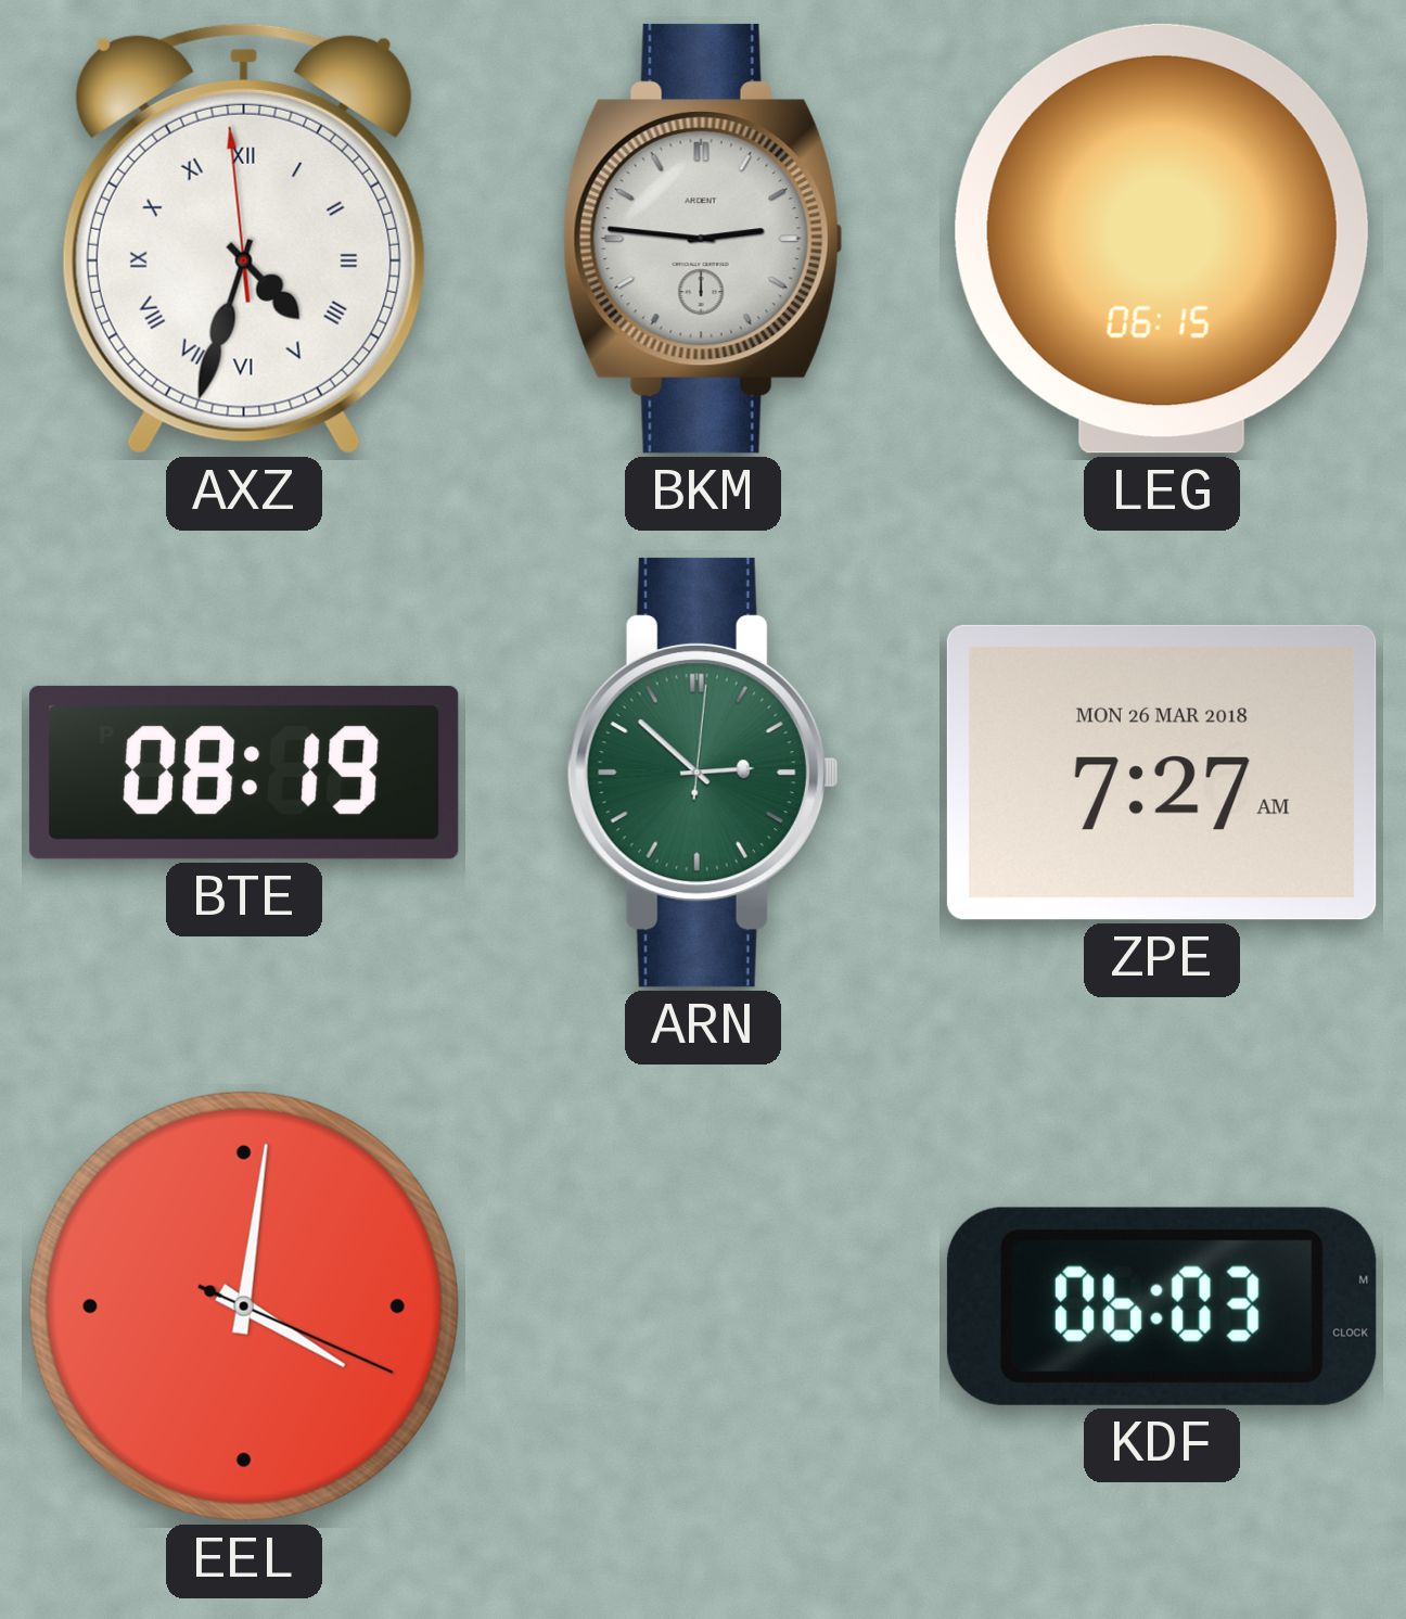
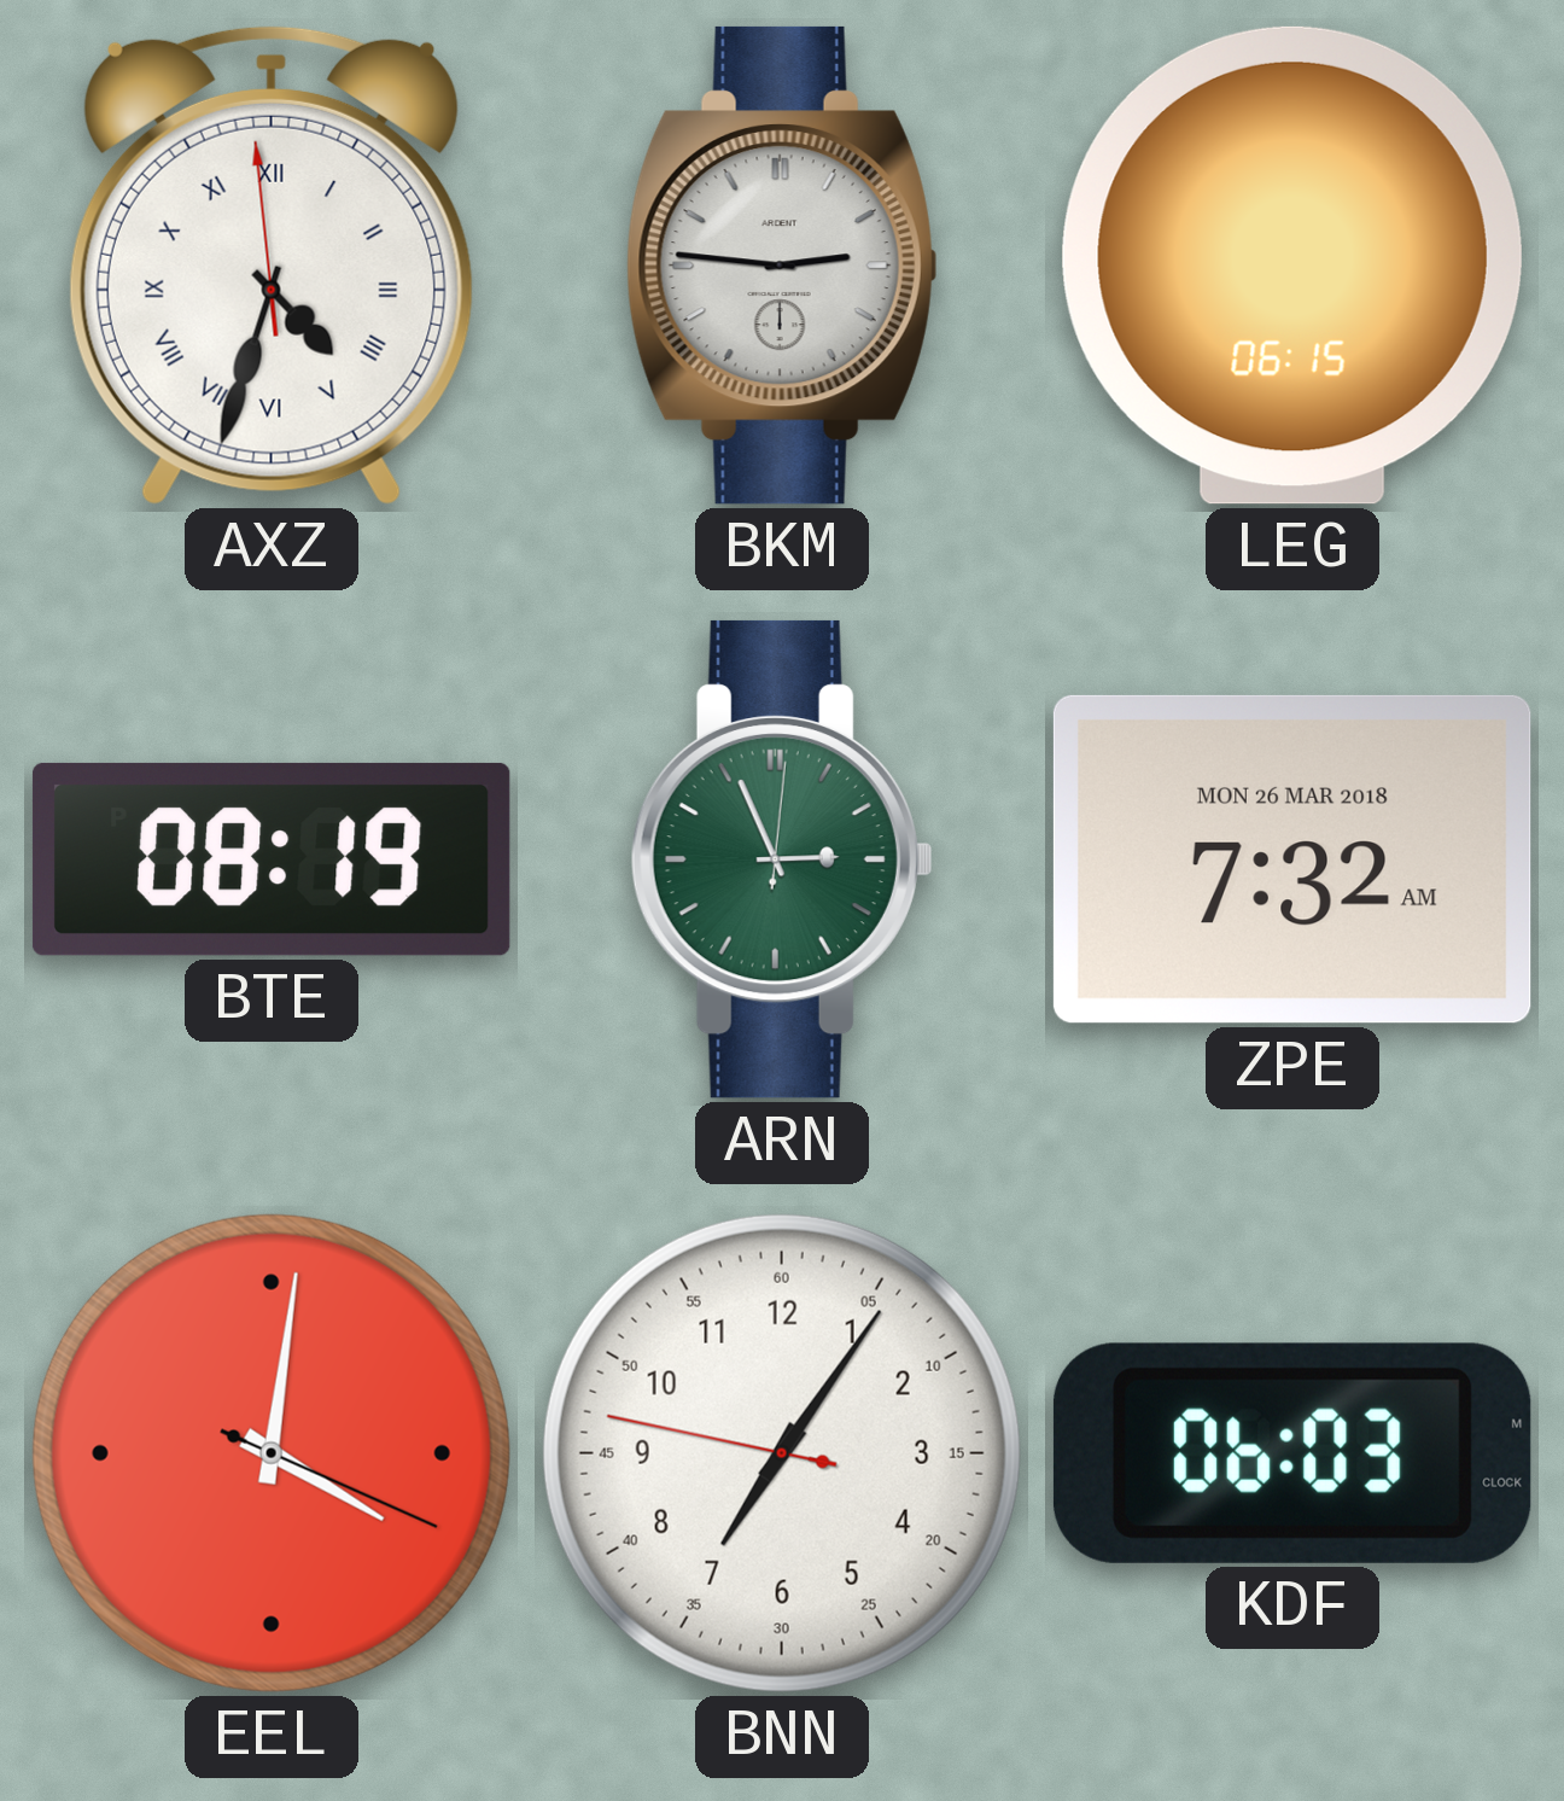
ARN: 2:52 -> 2:56
ZPE: 7:27 -> 7:32
BNN: none -> 7:05
